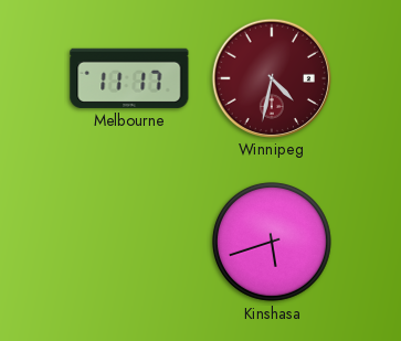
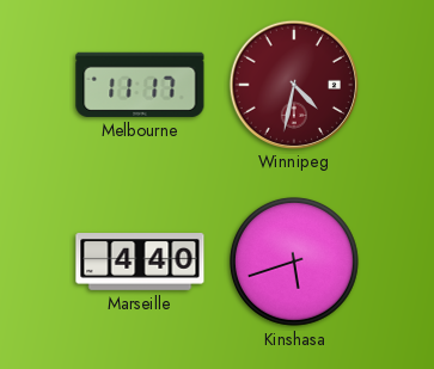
Marseille: none -> 4:40
